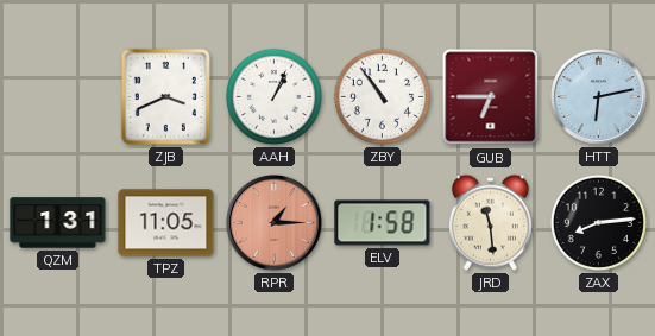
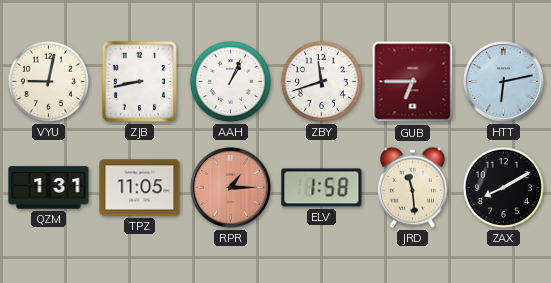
VYU: none -> 9:02
ZJB: 3:41 -> 8:43
ZBY: 10:54 -> 11:42
ZAX: 8:14 -> 8:10
